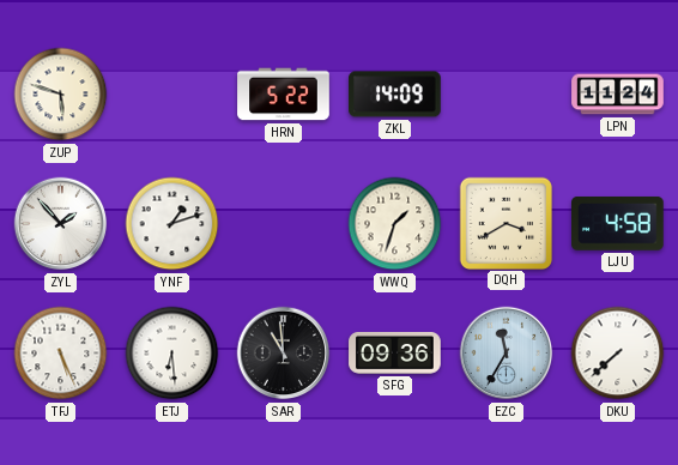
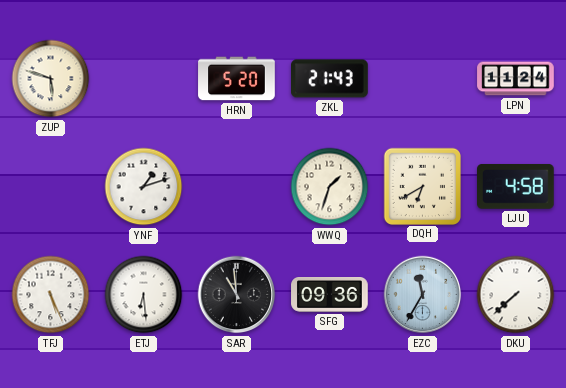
HRN: 5:22 -> 5:20
ZKL: 14:09 -> 21:43
ZYL: 1:53 -> none
DQH: 3:40 -> 6:40
